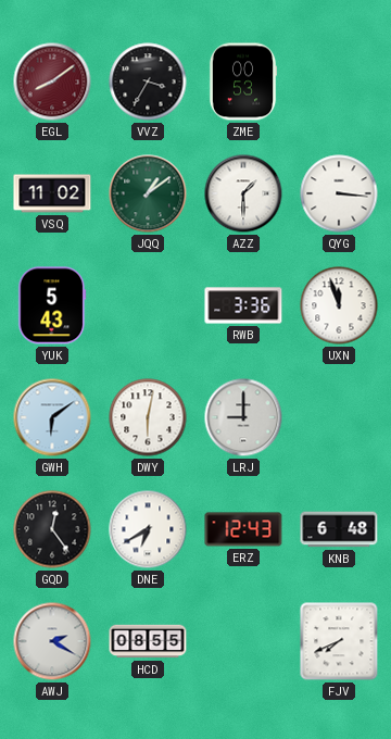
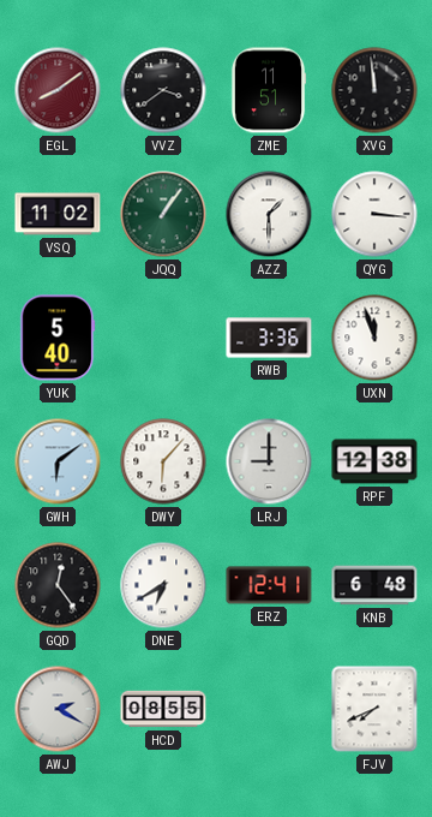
VVZ: 3:35 -> 3:39
ZME: 00:53 -> 11:51
XVG: none -> 11:59
JQQ: 1:09 -> 1:06
YUK: 5:43 -> 5:40
DWY: 6:02 -> 6:07
RPF: none -> 12:38
ERZ: 12:43 -> 12:41
